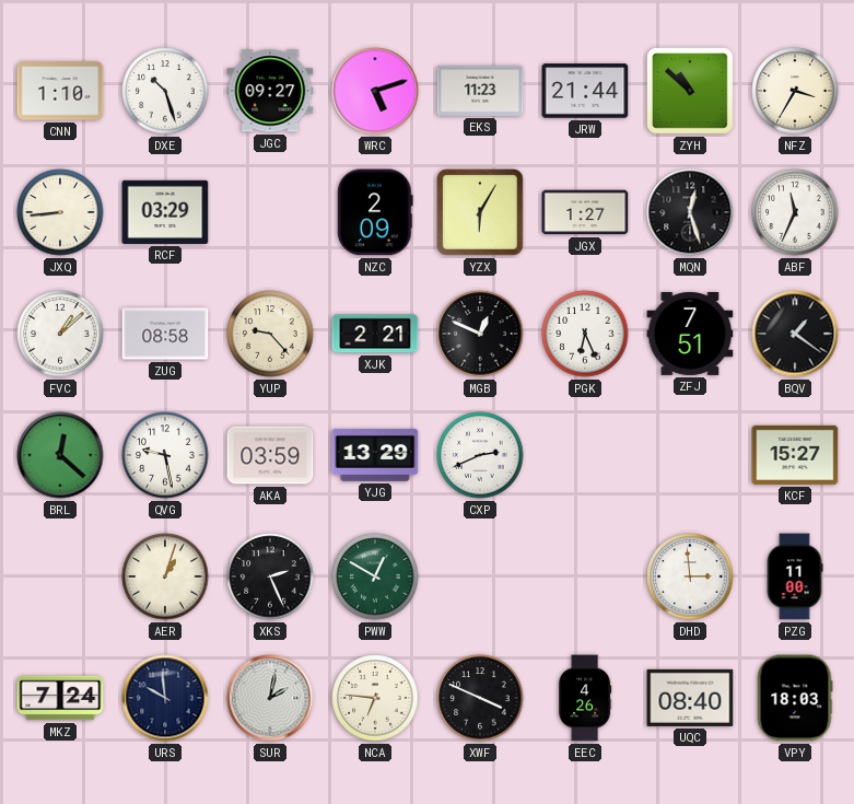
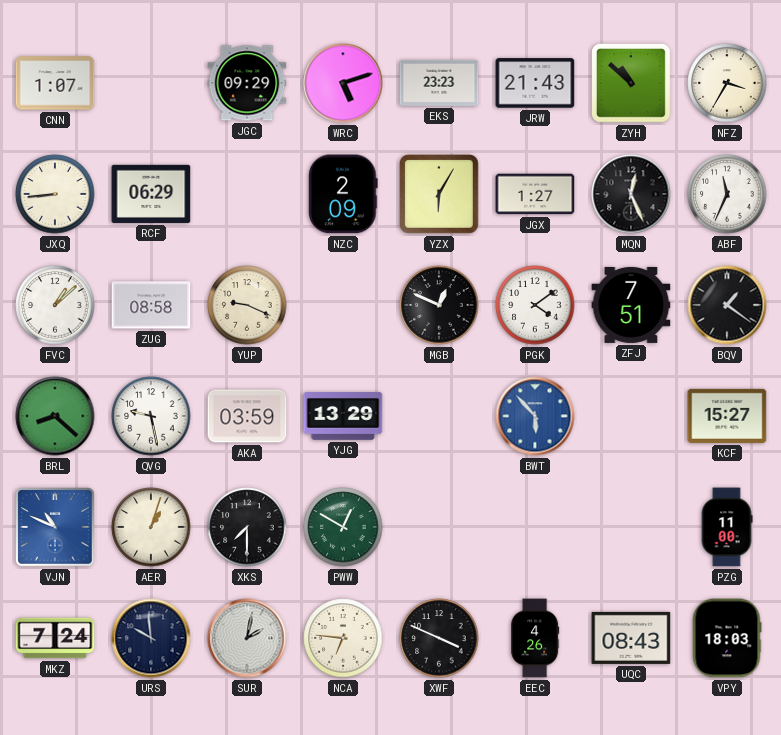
CNN: 1:10 -> 1:07
DXE: 10:27 -> none
JGC: 09:27 -> 09:29
EKS: 11:23 -> 23:23
JRW: 21:44 -> 21:43
RCF: 03:29 -> 06:29
MQN: 12:27 -> 12:26
YUP: 9:23 -> 9:19
XJK: 2:21 -> none
PGK: 6:26 -> 4:09
BRL: 12:22 -> 8:22
CXP: 2:41 -> none
BWT: none -> 5:53
VJN: none -> 10:49
XKS: 2:26 -> 7:30
DHD: 2:59 -> none
UQC: 08:40 -> 08:43
